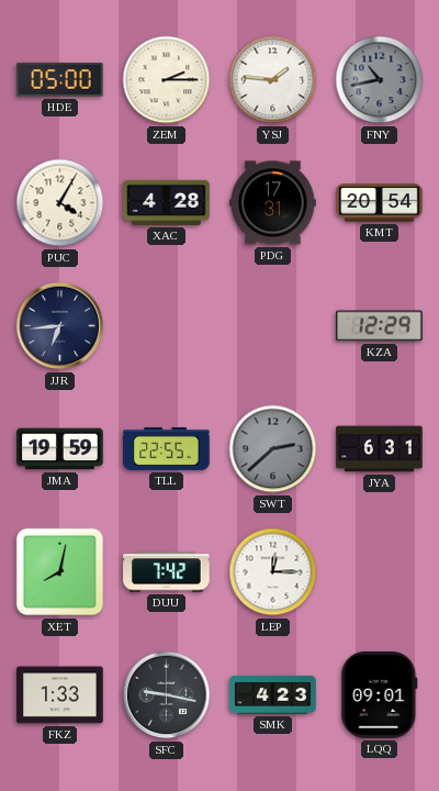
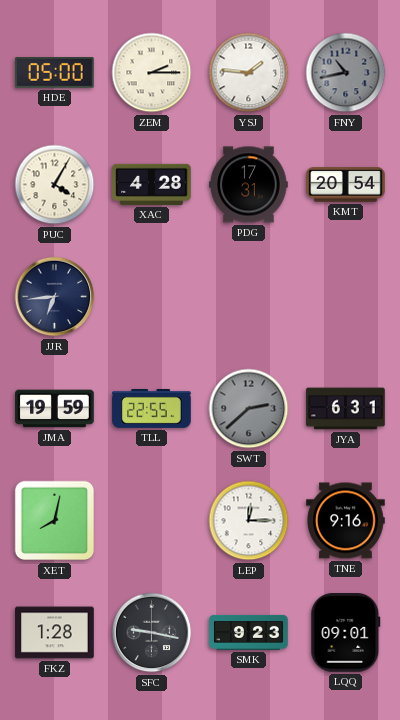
KZA: 12:29 -> none
DUU: 7:42 -> none
TNE: none -> 9:16
FKZ: 1:33 -> 1:28
SMK: 4:23 -> 9:23
